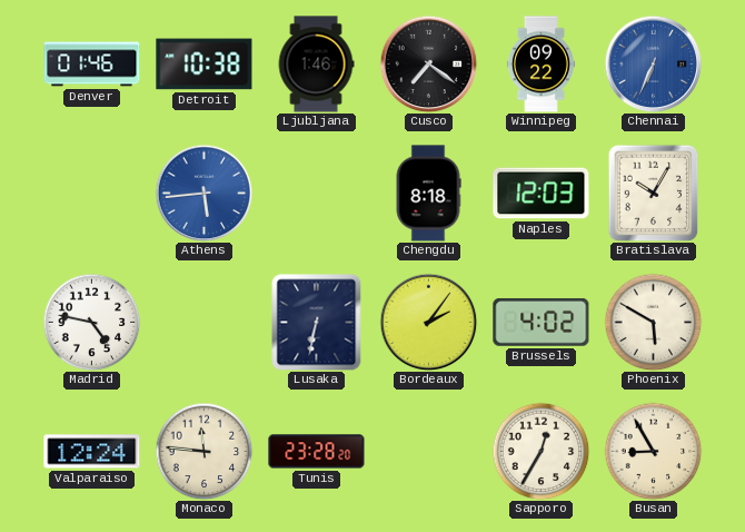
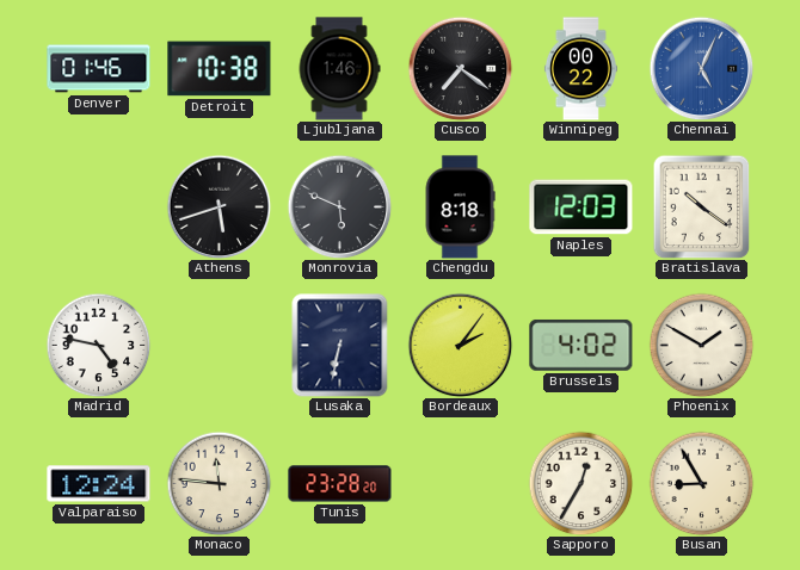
Winnipeg: 09:22 -> 00:22
Chennai: 6:34 -> 5:04
Athens: 5:44 -> 5:42
Athens dial: blue -> black
Monrovia: none -> 5:49
Bratislava: 10:05 -> 10:21
Phoenix: 5:50 -> 1:50
